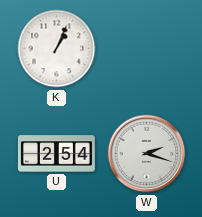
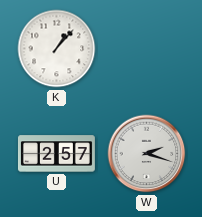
K: 1:04 -> 1:07
U: 2:54 -> 2:57
